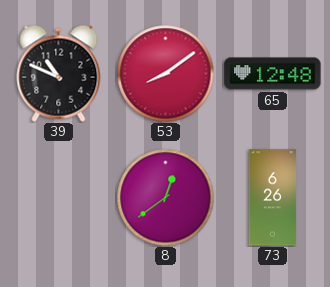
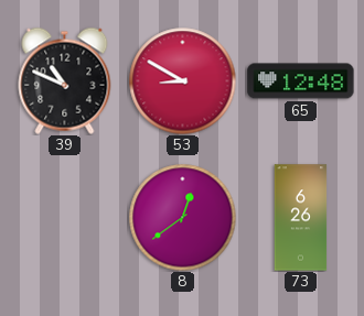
53: 8:09 -> 8:50
